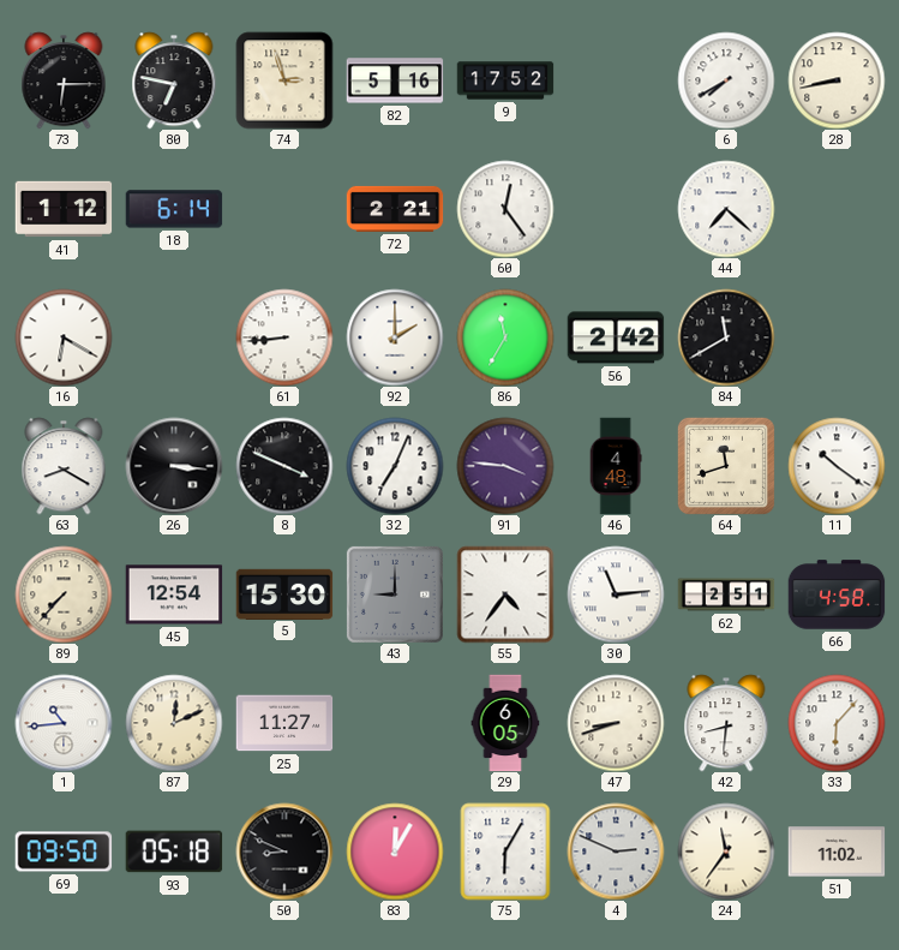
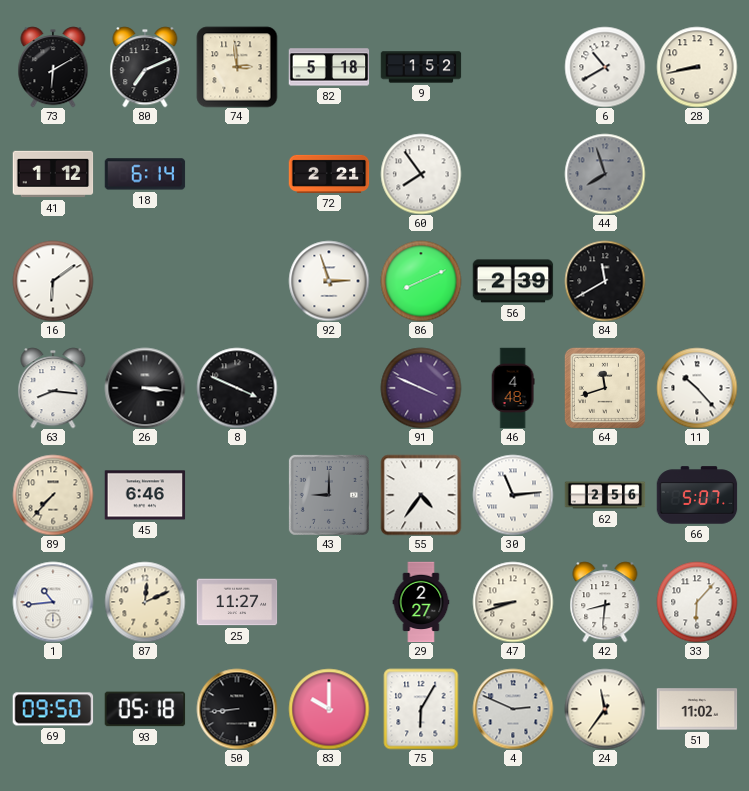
73: 6:15 -> 6:10
80: 6:47 -> 7:11
74: 2:57 -> 2:59
82: 5:16 -> 5:18
9: 17:52 -> 1:52
6: 7:40 -> 10:40
60: 12:24 -> 7:54
44: 7:22 -> 7:57
44 dial: white -> grey
16: 6:20 -> 6:09
61: 8:44 -> none
92: 2:00 -> 2:57
86: 11:35 -> 8:11
56: 2:42 -> 2:39
63: 8:20 -> 8:16
32: 7:04 -> none
91: 3:46 -> 3:49
11: 10:21 -> 10:23
45: 12:54 -> 6:46
5: 15:30 -> none
62: 2:51 -> 2:56
66: 4:58 -> 5:07
29: 6:05 -> 2:27
50: 8:49 -> 8:44
83: 12:05 -> 10:00
